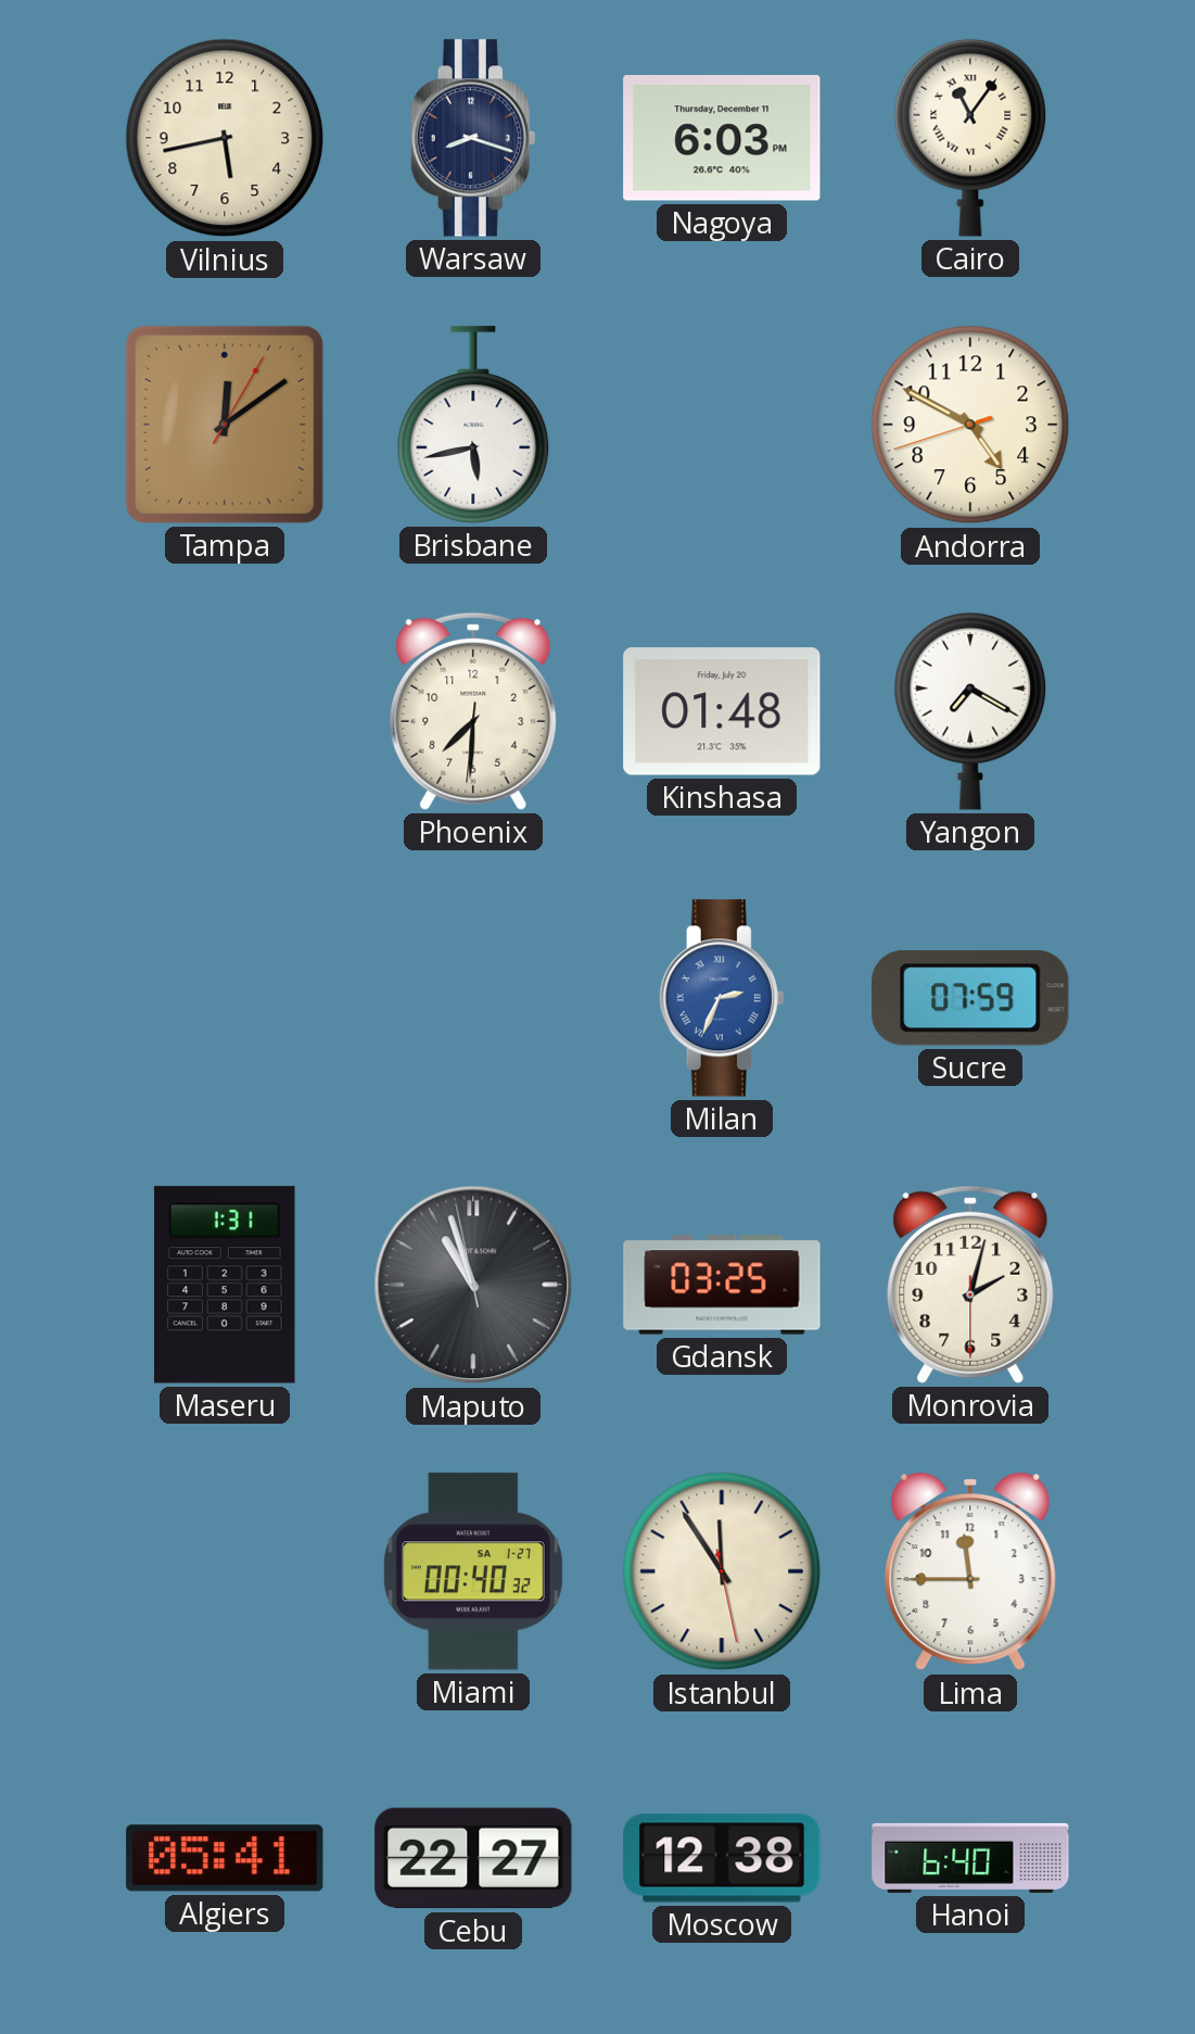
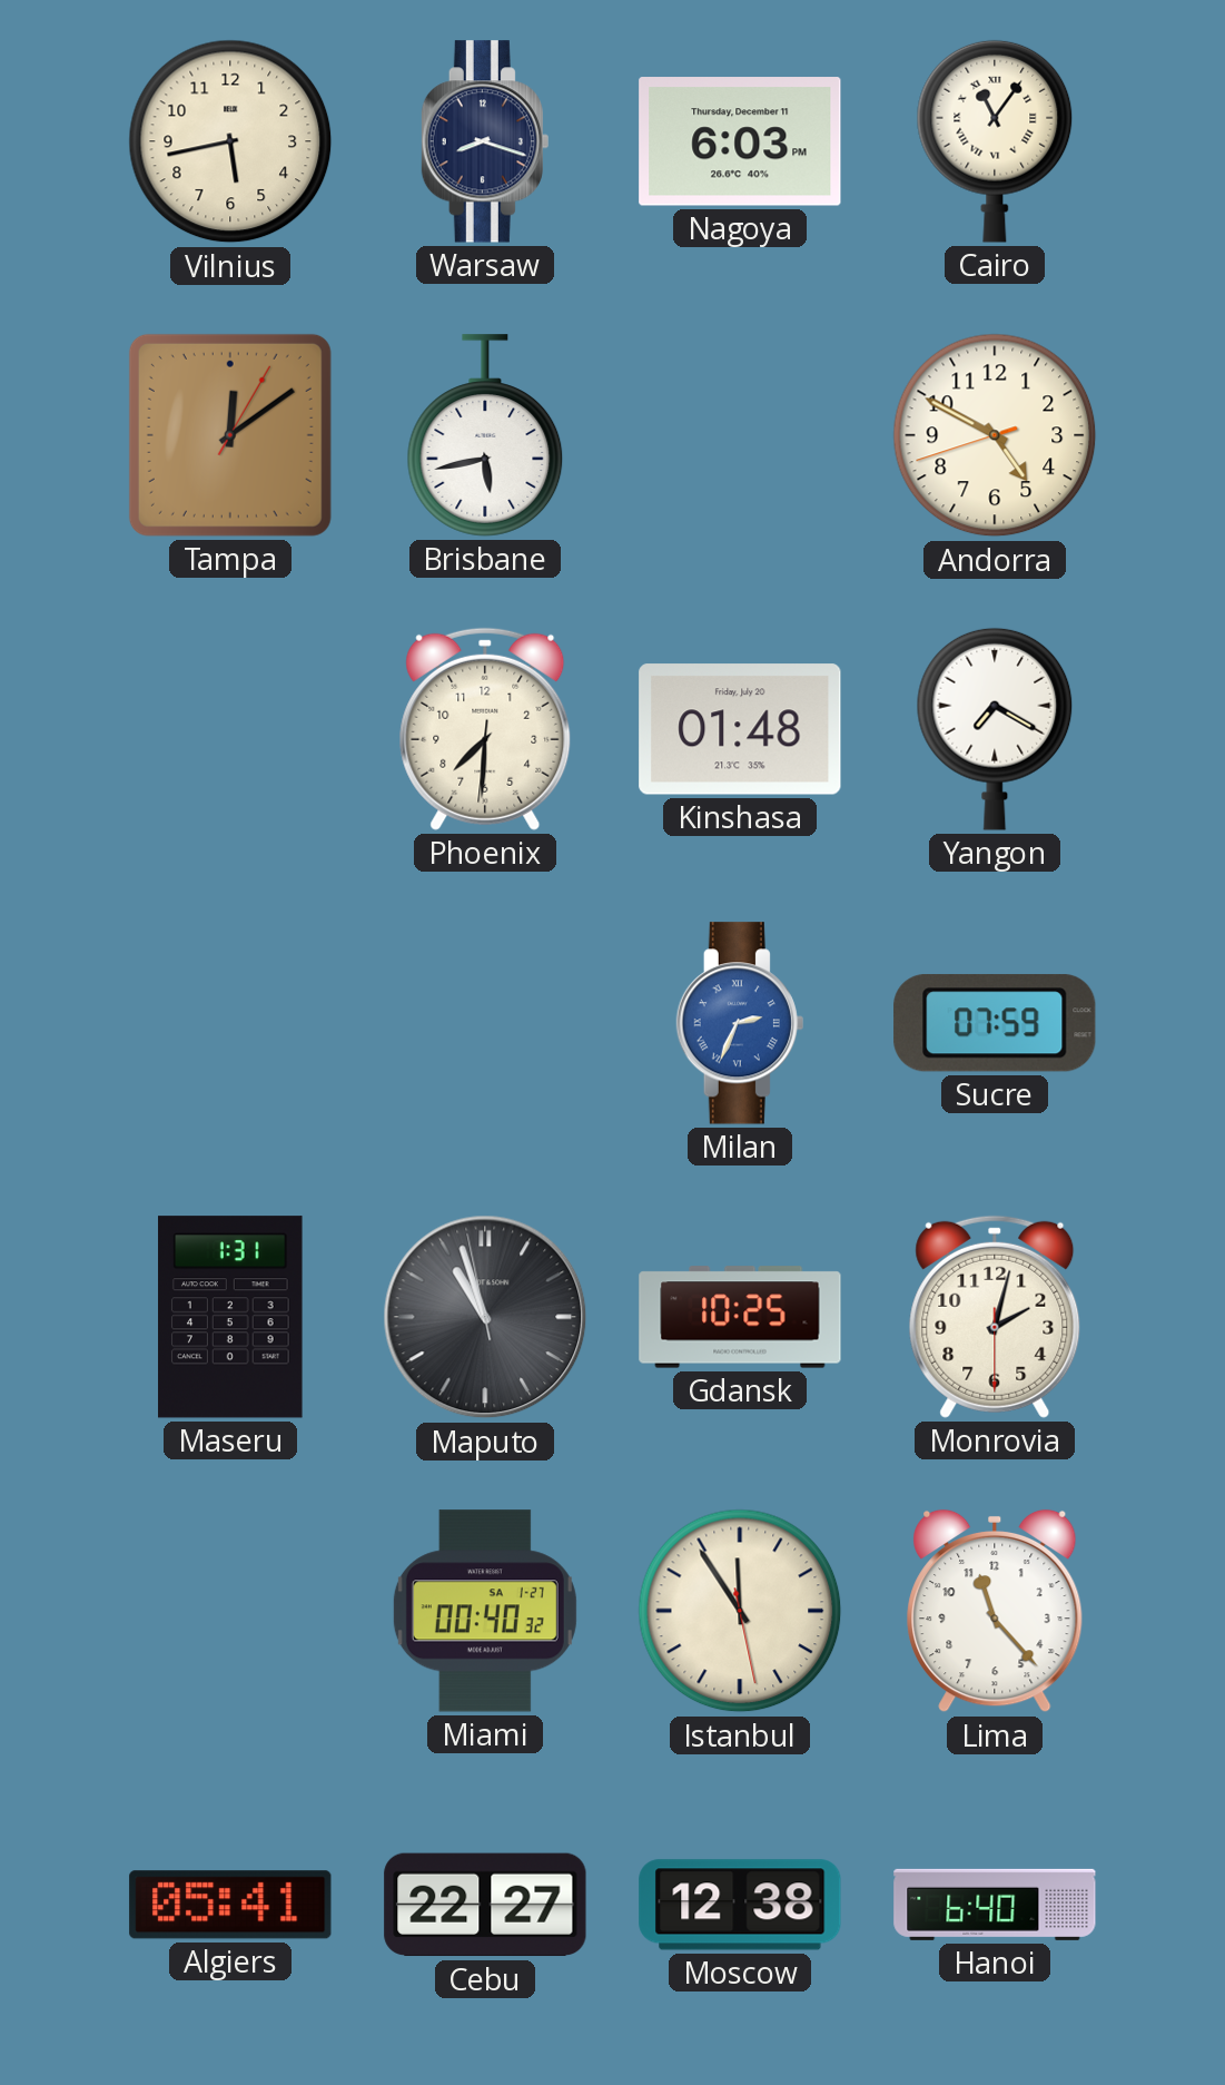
Gdansk: 03:25 -> 10:25
Lima: 11:45 -> 11:23
